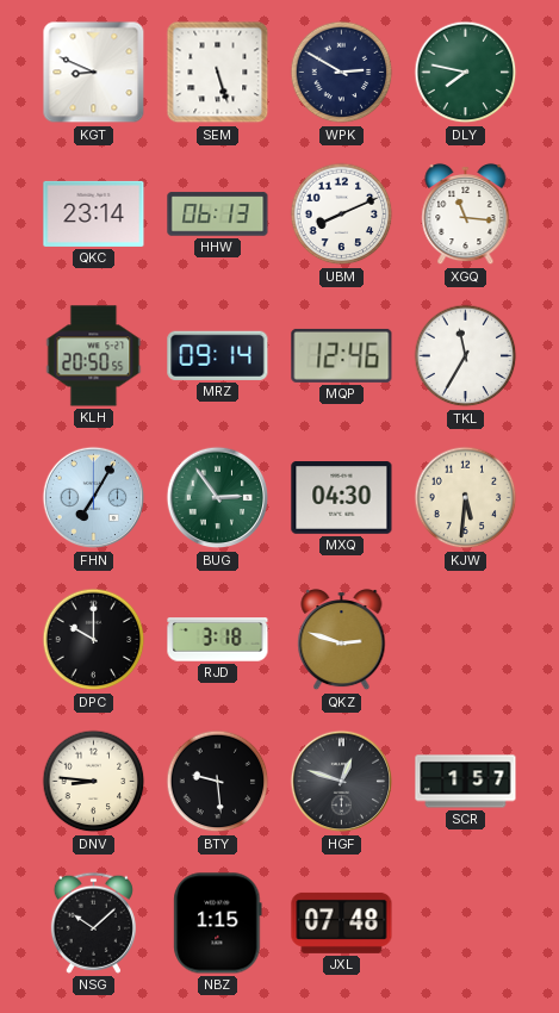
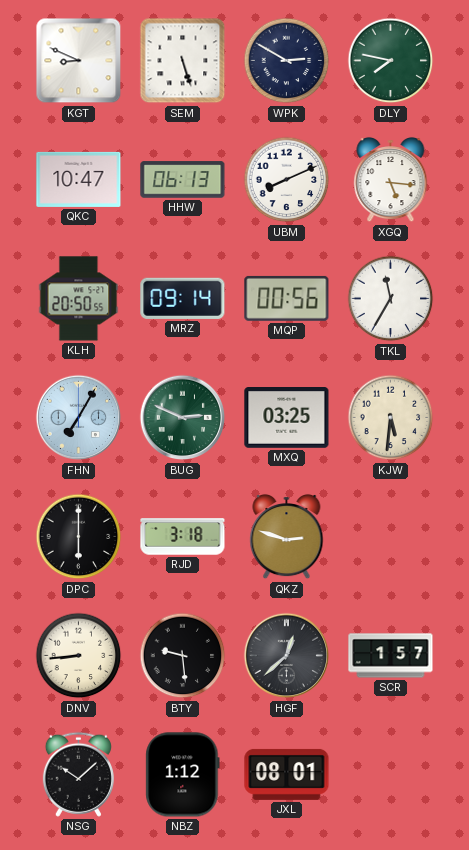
QKC: 23:14 -> 10:47
XGQ: 11:16 -> 5:16
MQP: 12:46 -> 00:56
BUG: 2:54 -> 2:49
MXQ: 04:30 -> 03:25
DPC: 10:00 -> 6:00
DNV: 8:46 -> 8:44
HGF: 12:48 -> 12:38
NBZ: 1:15 -> 1:12
JXL: 07:48 -> 08:01
